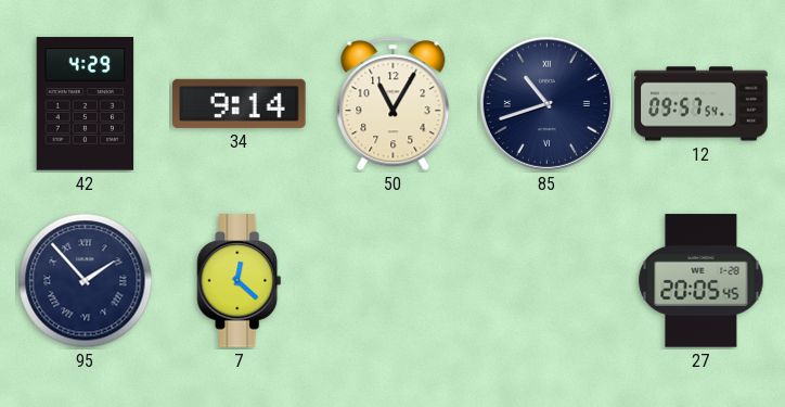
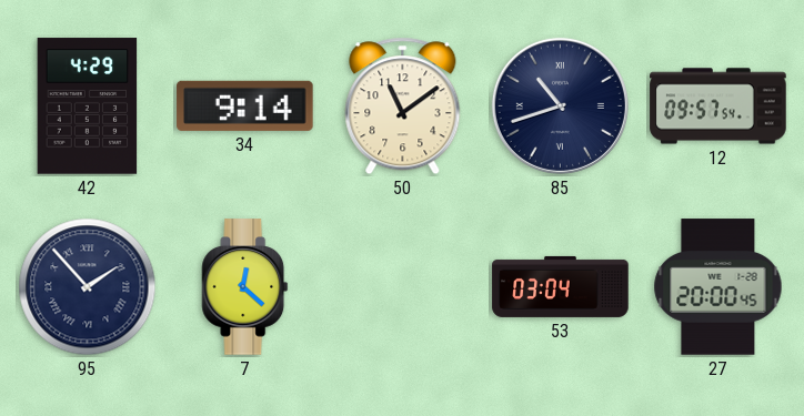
50: 11:05 -> 11:09
53: none -> 03:04
27: 20:05 -> 20:00
